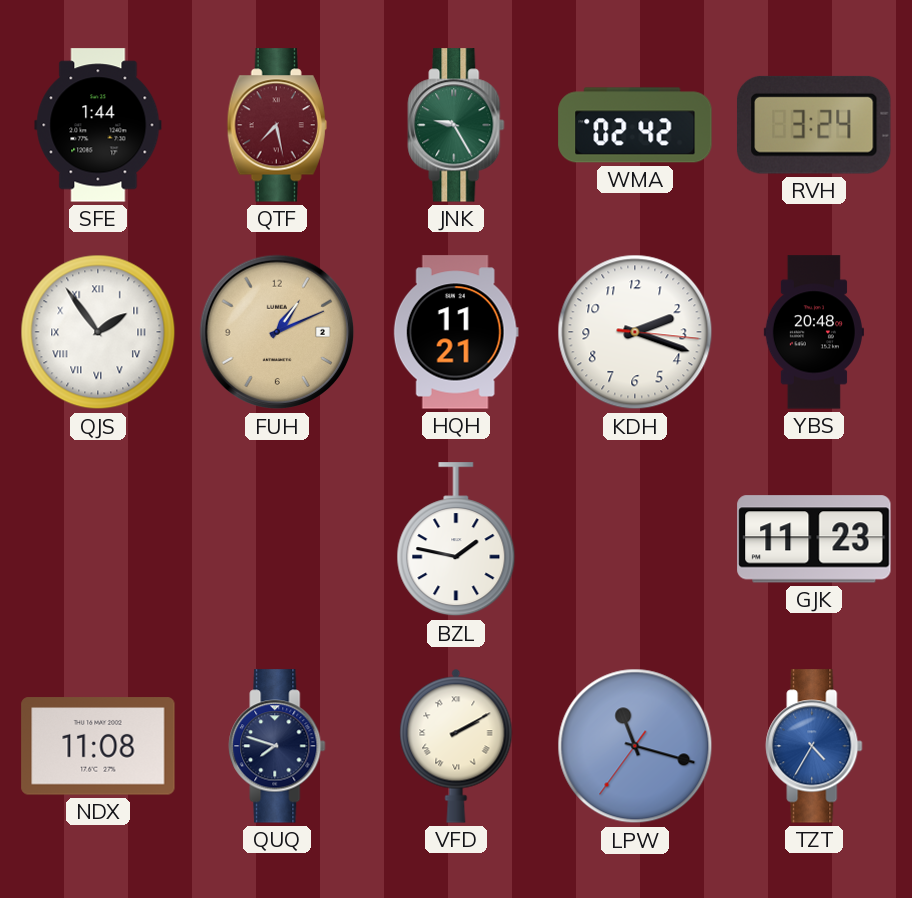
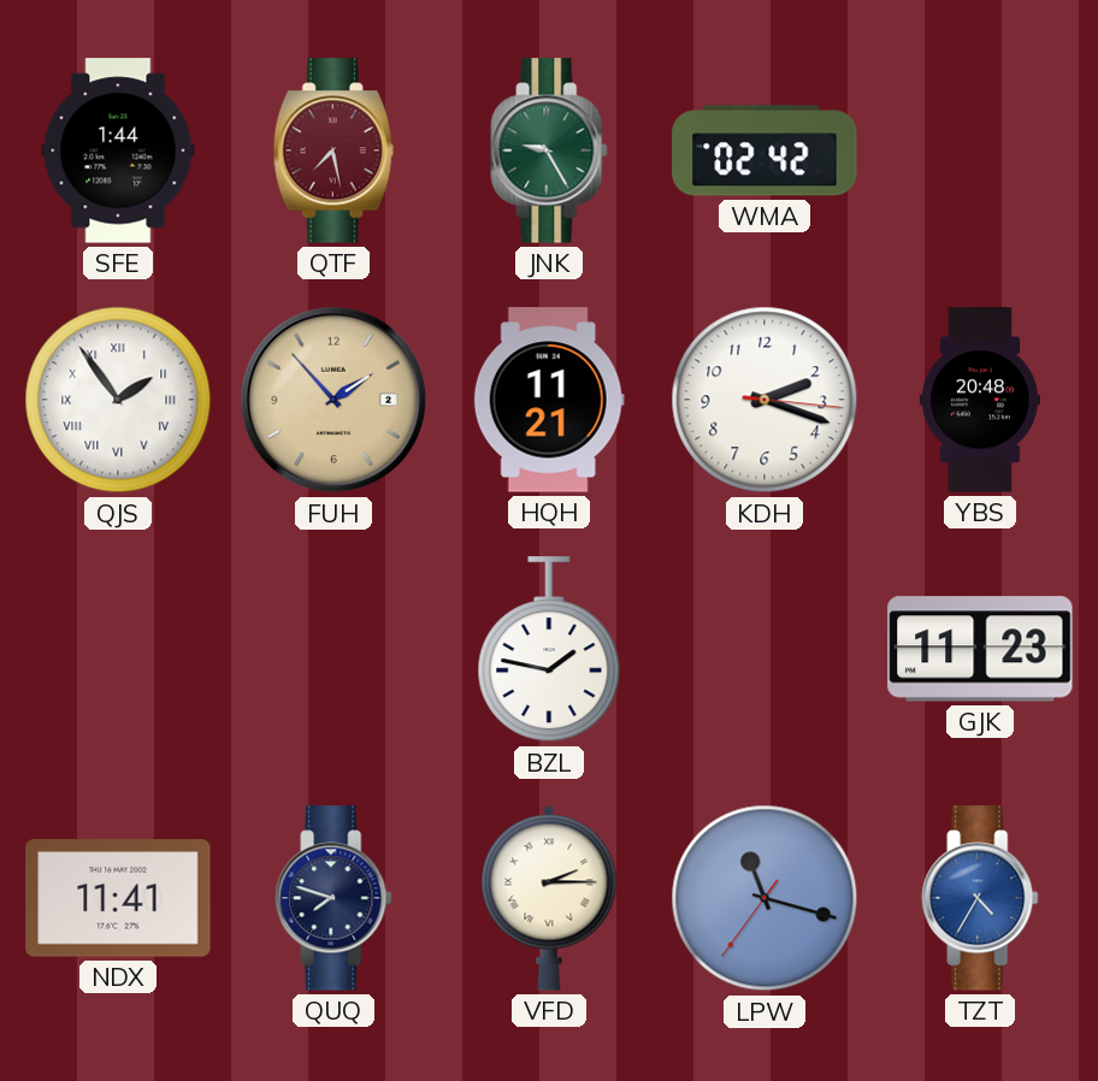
RVH: 3:24 -> none
FUH: 1:11 -> 1:53
NDX: 11:08 -> 11:41
VFD: 2:10 -> 2:15
